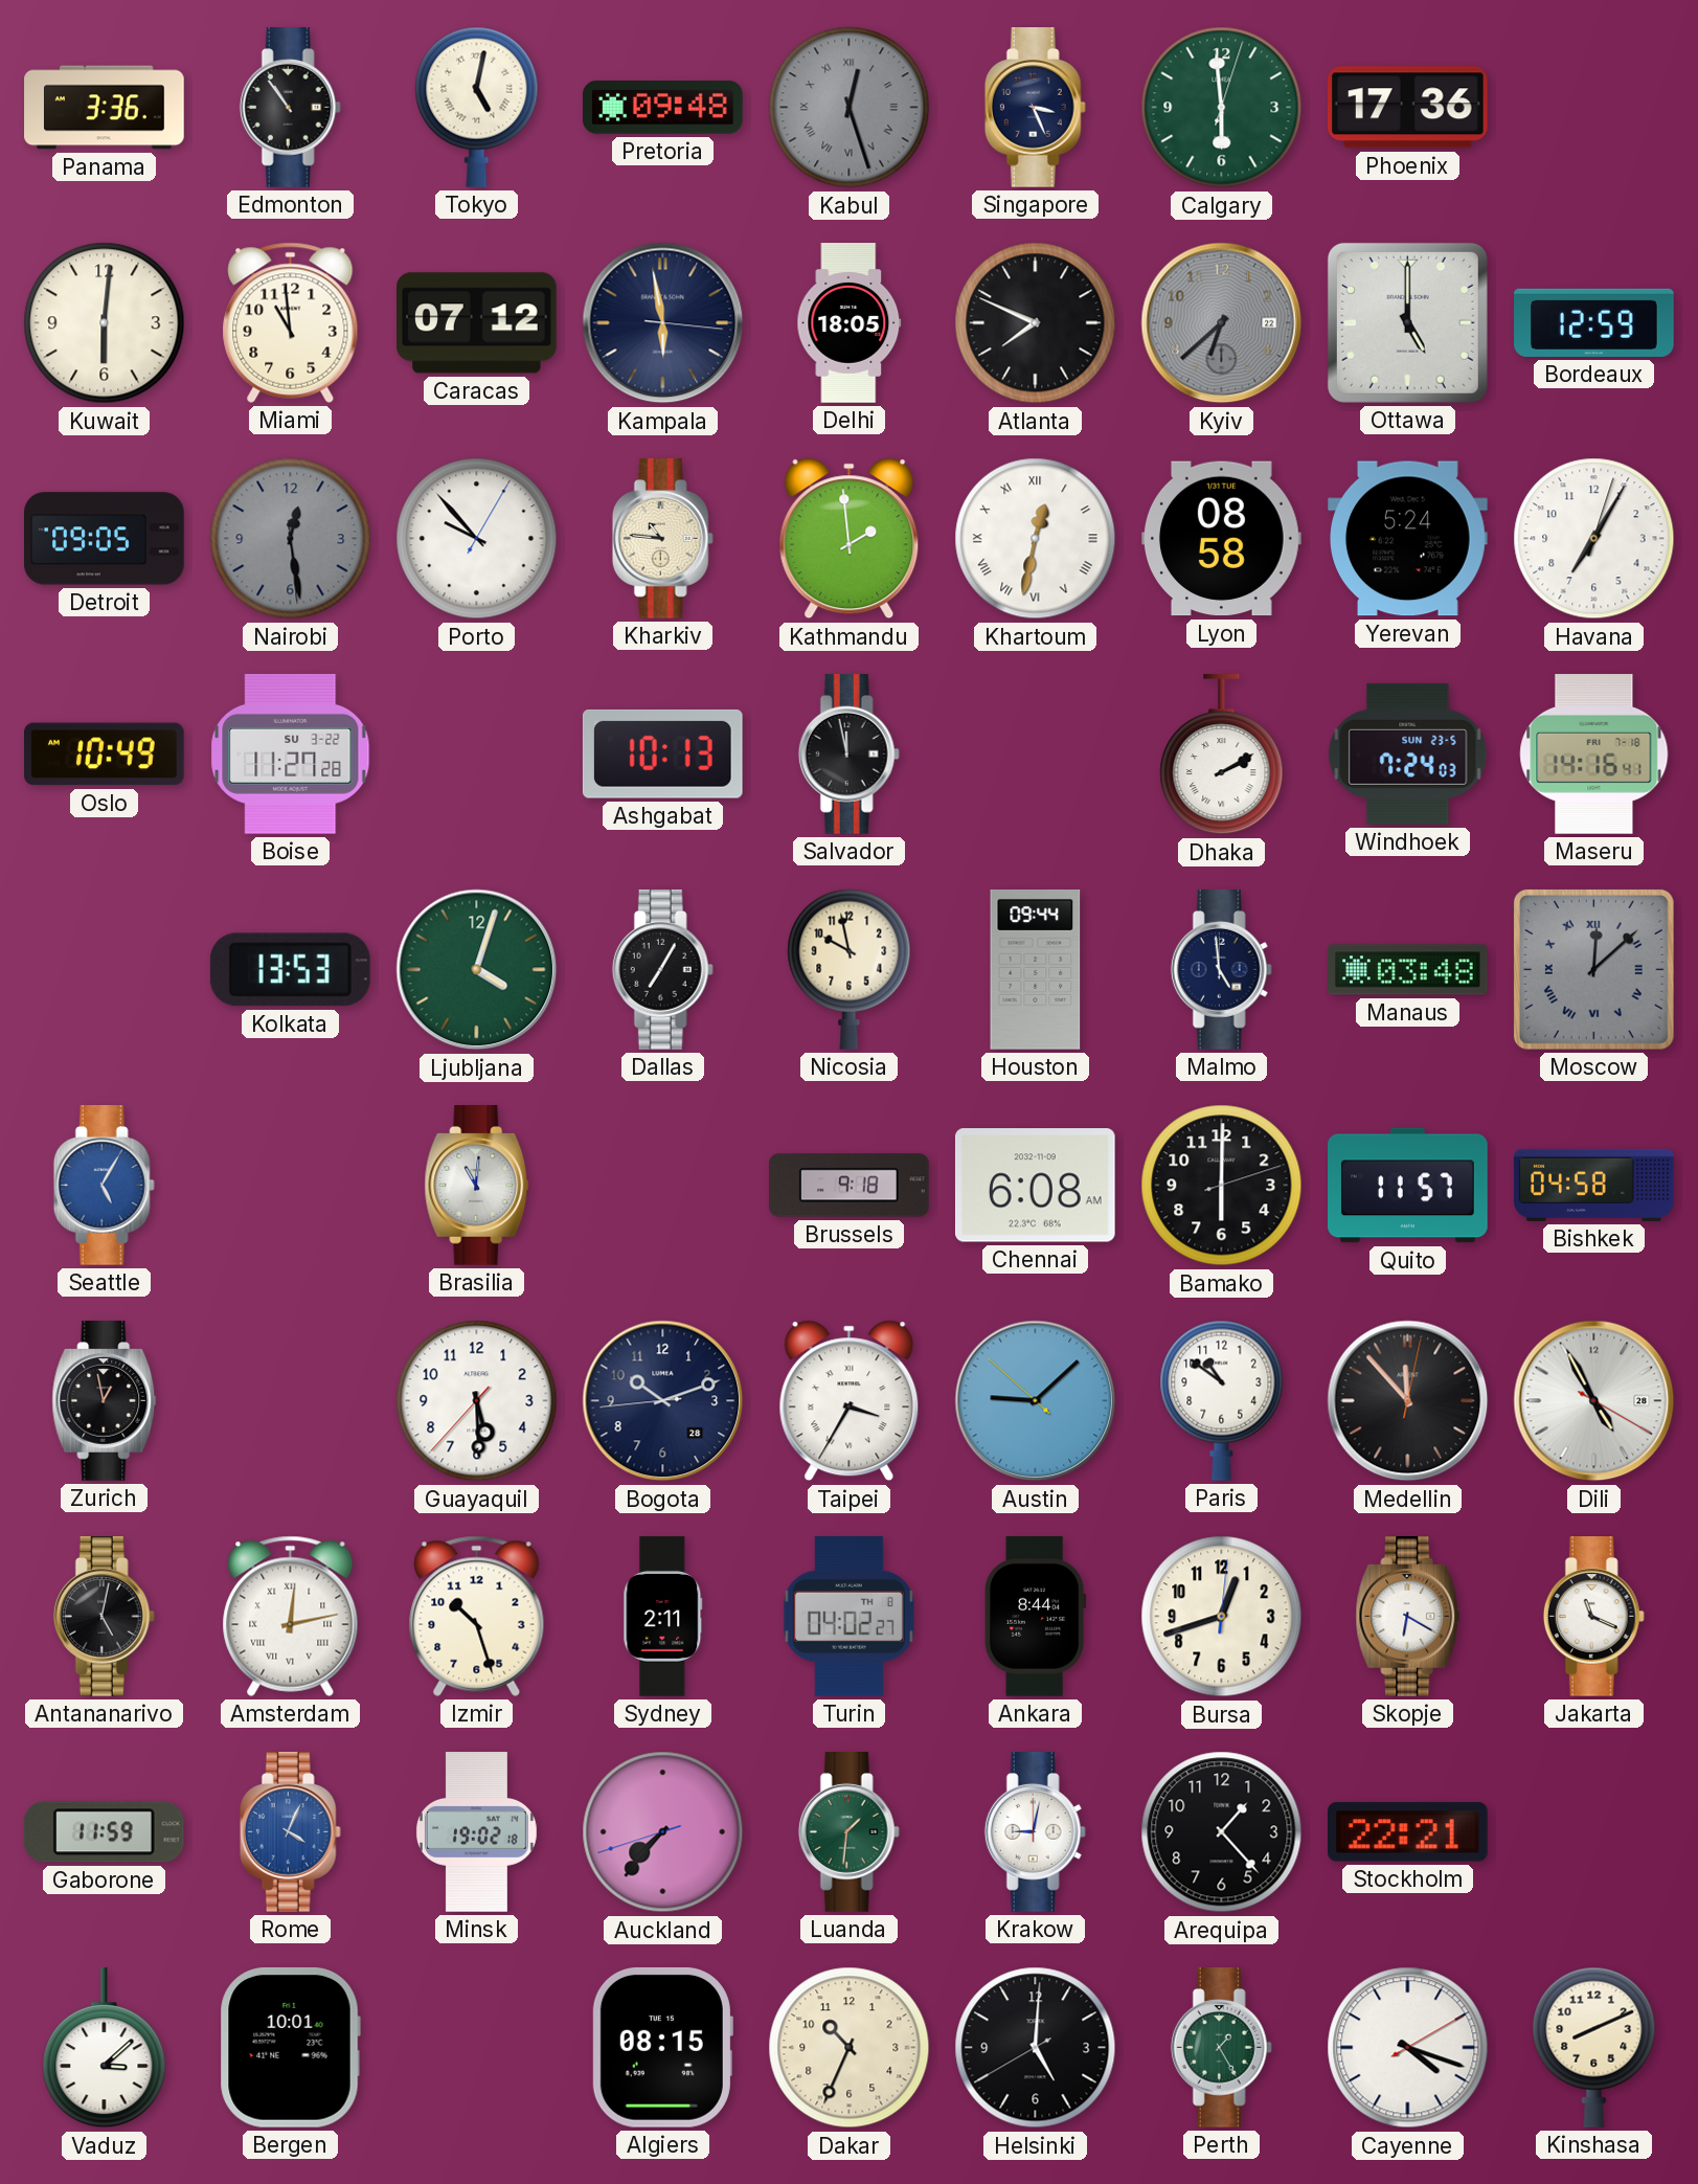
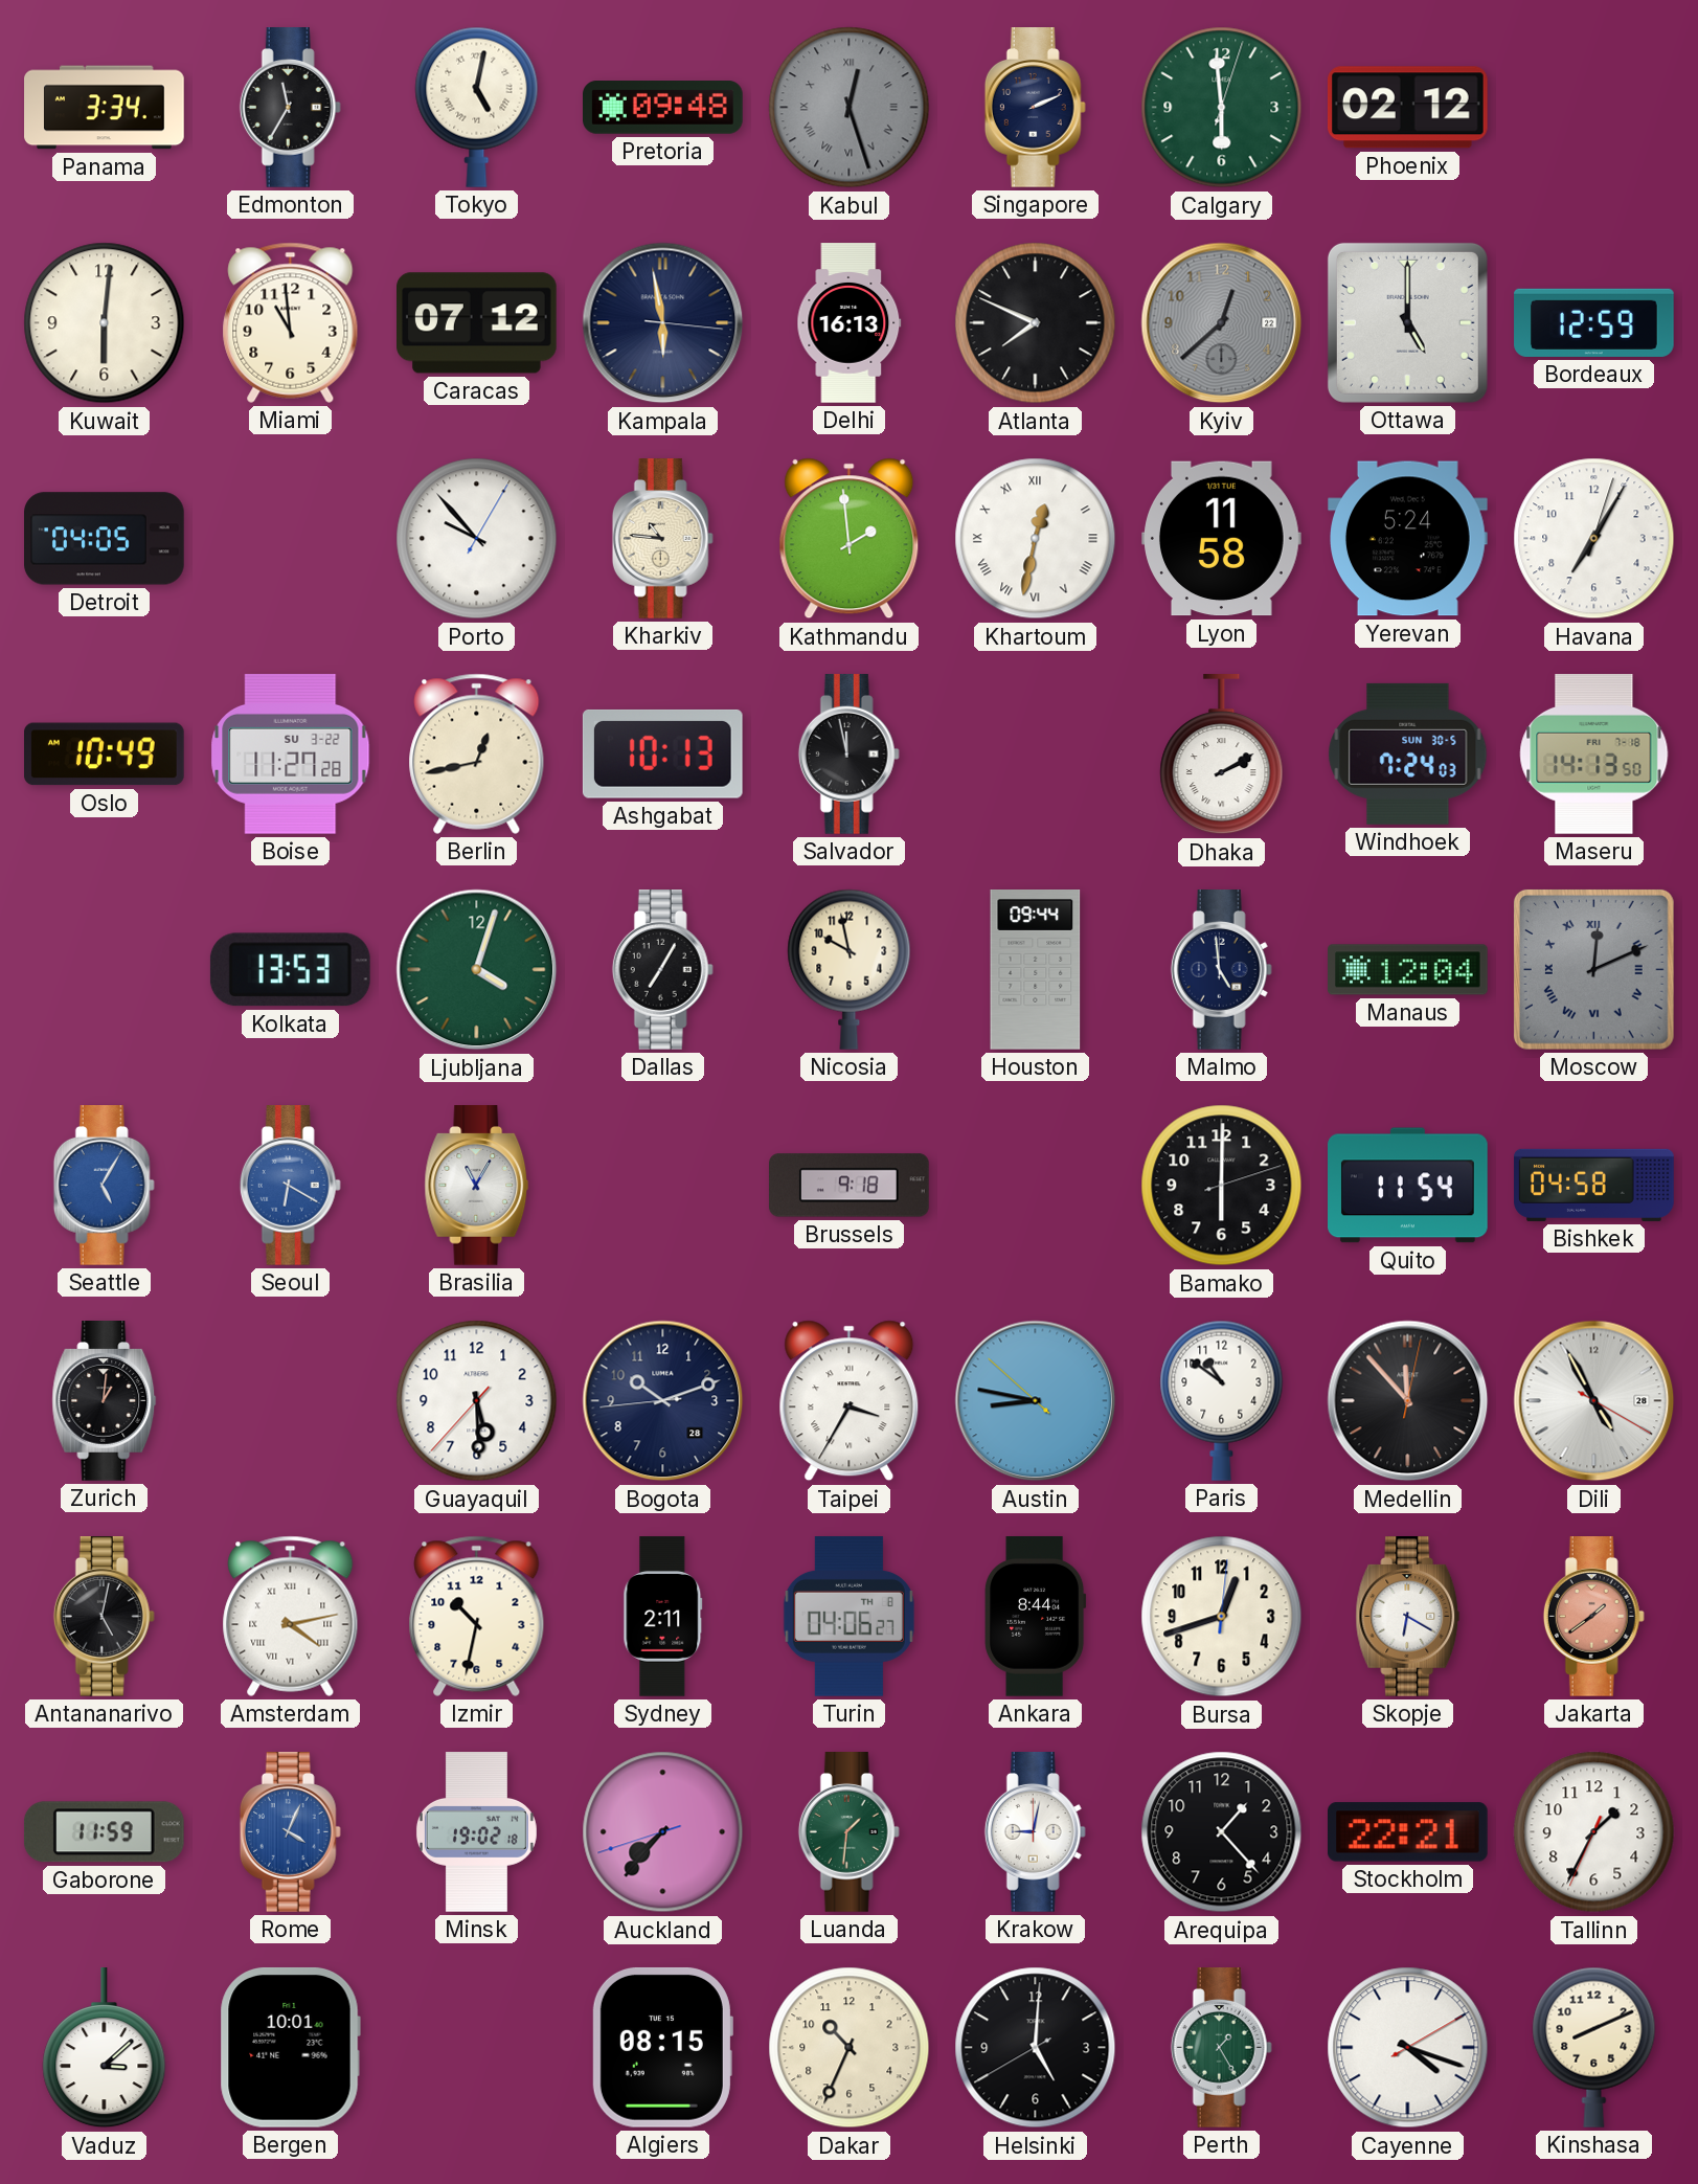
Panama: 3:36 -> 3:34
Edmonton: 10:54 -> 11:35
Singapore: 3:26 -> 2:11
Phoenix: 17:36 -> 02:12
Delhi: 18:05 -> 16:13
Kyiv: 6:38 -> 12:38
Detroit: 09:05 -> 04:05
Nairobi: 12:28 -> none
Lyon: 08:58 -> 11:58
Berlin: none -> 12:43
Windhoek date: SUN 23-5 -> SUN 30-5
Maseru: 14:16 -> 14:13
Manaus: 03:48 -> 12:04
Moscow: 12:08 -> 12:11
Seoul: none -> 6:20
Brasilia: 11:01 -> 11:05
Chennai: 6:08 -> none
Quito: 11:57 -> 11:54
Zurich: 12:58 -> 1:01
Austin: 9:07 -> 8:46
Amsterdam: 12:13 -> 4:13
Izmir: 10:27 -> 10:32
Turin: 04:02 -> 04:06
Jakarta: 11:19 -> 1:39
Jakarta dial: white -> salmon
Tallinn: none -> 1:34
